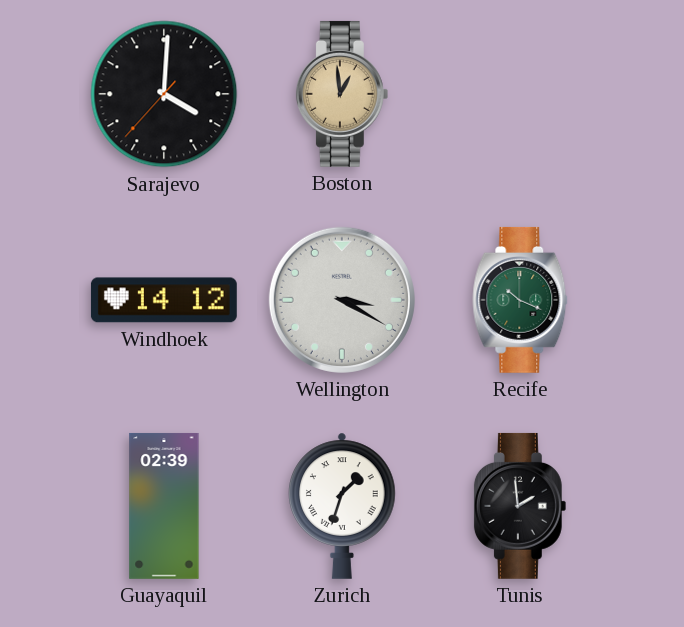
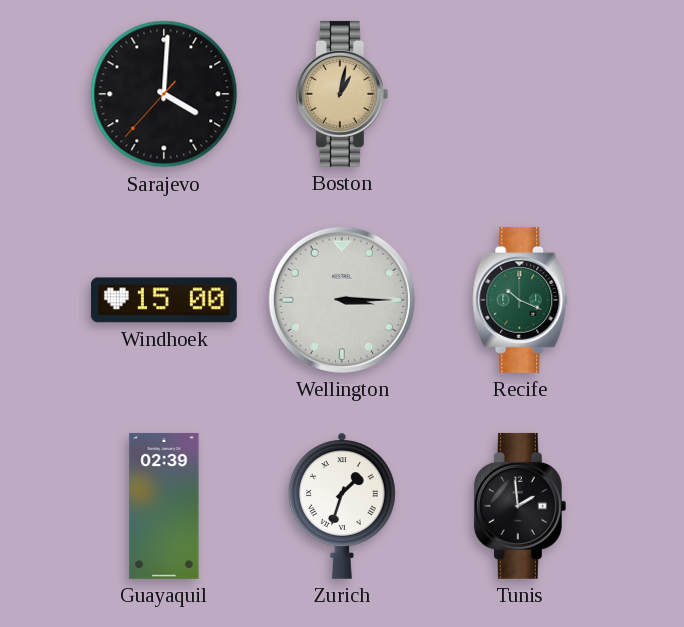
Boston: 12:59 -> 1:02
Windhoek: 14:12 -> 15:00
Wellington: 3:20 -> 3:15
